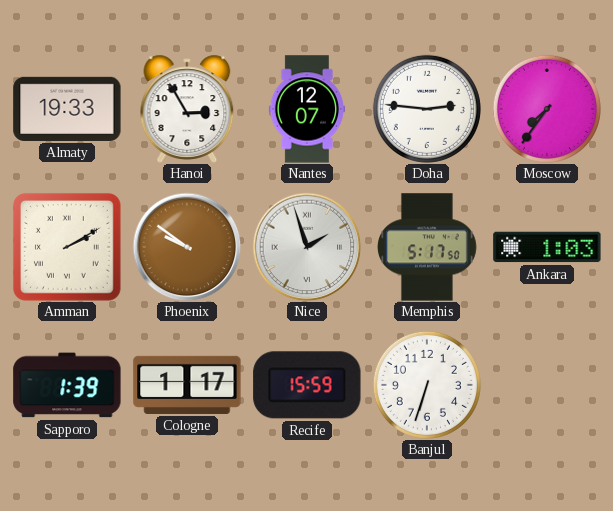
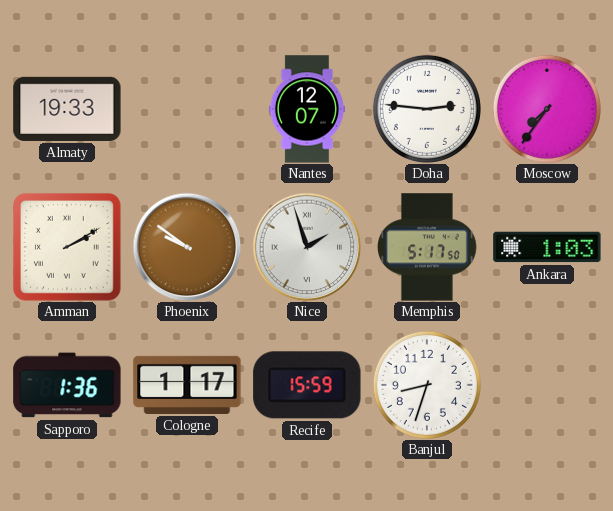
Hanoi: 2:55 -> none
Sapporo: 1:39 -> 1:36
Banjul: 6:33 -> 8:33
